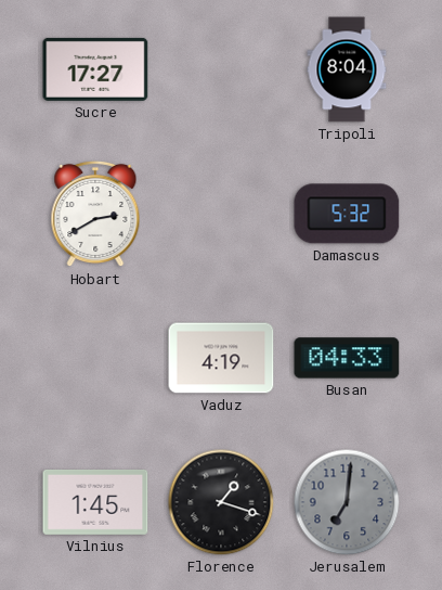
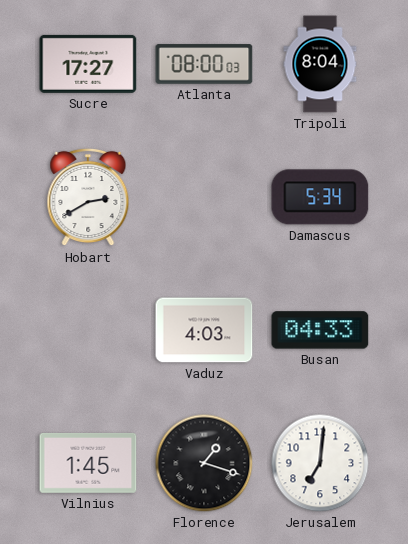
Atlanta: none -> 08:00
Damascus: 5:32 -> 5:34
Vaduz: 4:19 -> 4:03
Jerusalem dial: grey -> white
